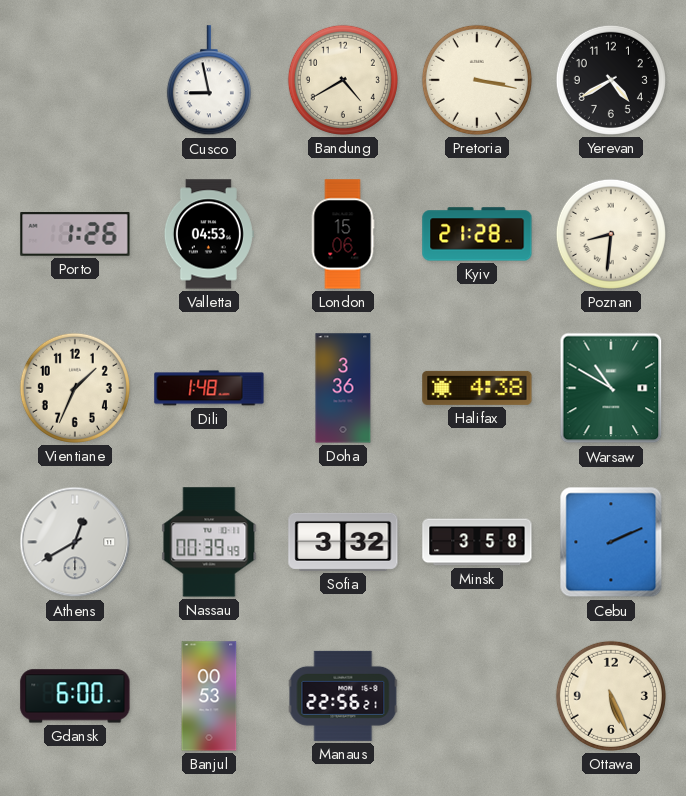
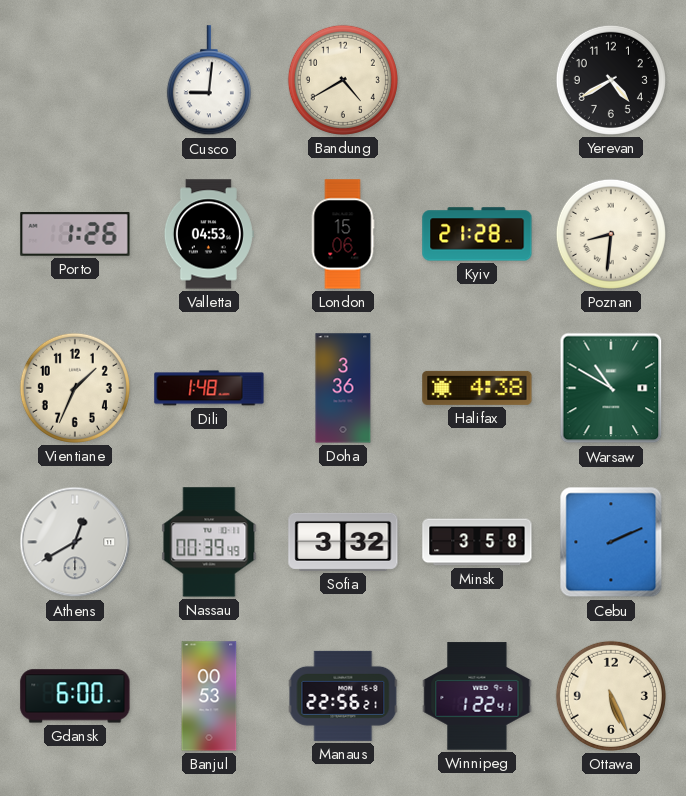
Cusco: 8:58 -> 9:01
Pretoria: 3:17 -> none
Winnipeg: none -> 1:22
